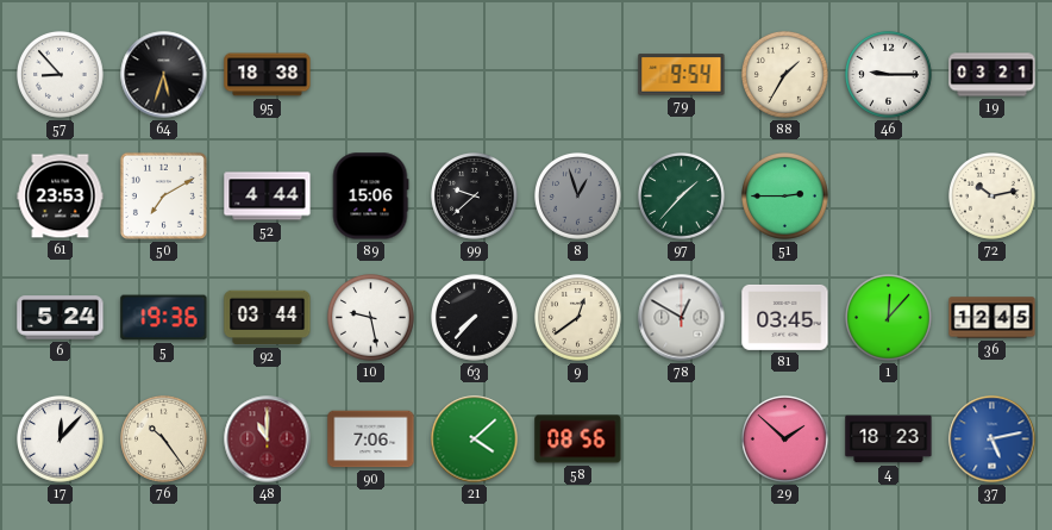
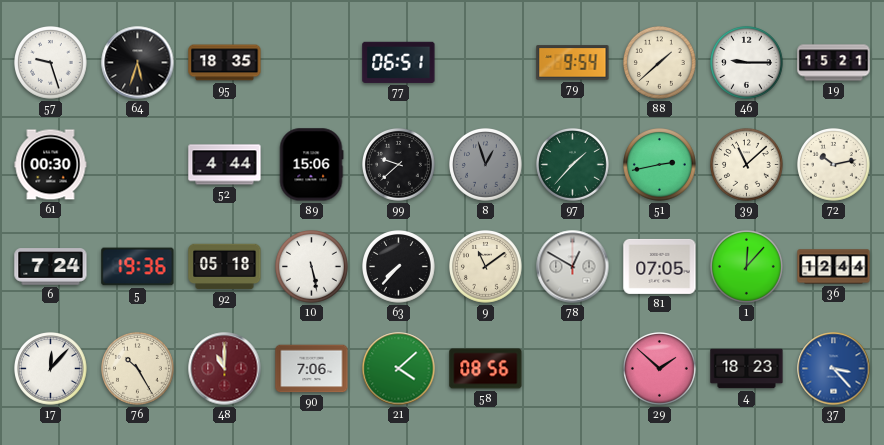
57: 8:53 -> 9:27
95: 18:38 -> 18:35
77: none -> 06:51
88: 1:35 -> 1:38
19: 03:21 -> 15:21
61: 23:53 -> 00:30
50: 7:10 -> none
51: 2:45 -> 2:43
39: none -> 11:08
6: 5:24 -> 7:24
92: 03:44 -> 05:18
10: 9:28 -> 5:28
9: 12:39 -> 11:09
81: 03:45 -> 07:05
36: 12:45 -> 12:44
76: 10:24 -> 10:25
37: 5:13 -> 3:23
